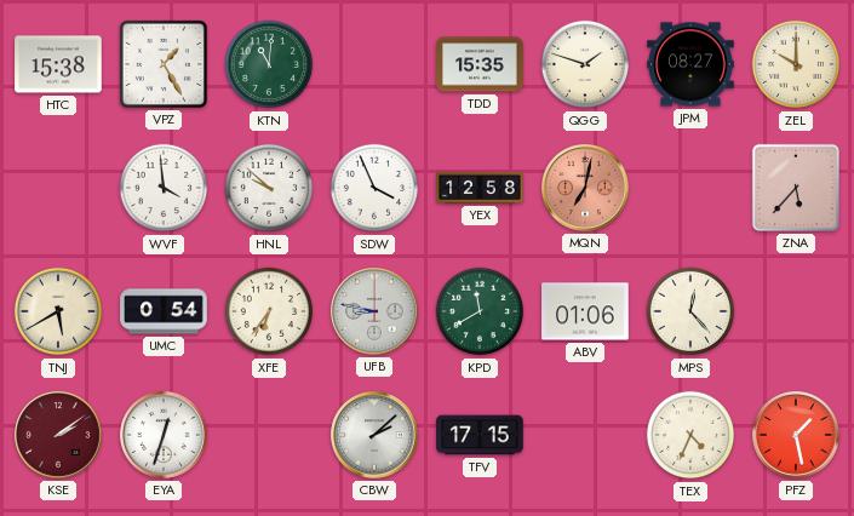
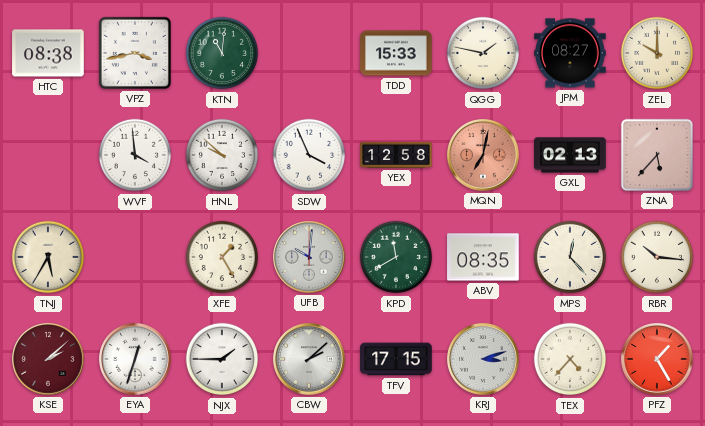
HTC: 15:38 -> 08:38
VPZ: 1:25 -> 3:43
TDD: 15:35 -> 15:33
QGG: 1:48 -> 1:47
GXL: none -> 02:13
TNJ: 5:40 -> 5:35
UMC: 0:54 -> none
XFE: 6:36 -> 1:25
UFB: 8:47 -> 10:01
ABV: 01:06 -> 08:35
RBR: none -> 10:16
KSE: 2:09 -> 2:08
NJX: none -> 1:45
KRJ: none -> 3:12
TEX: 4:34 -> 4:37
PFZ: 1:28 -> 1:25
